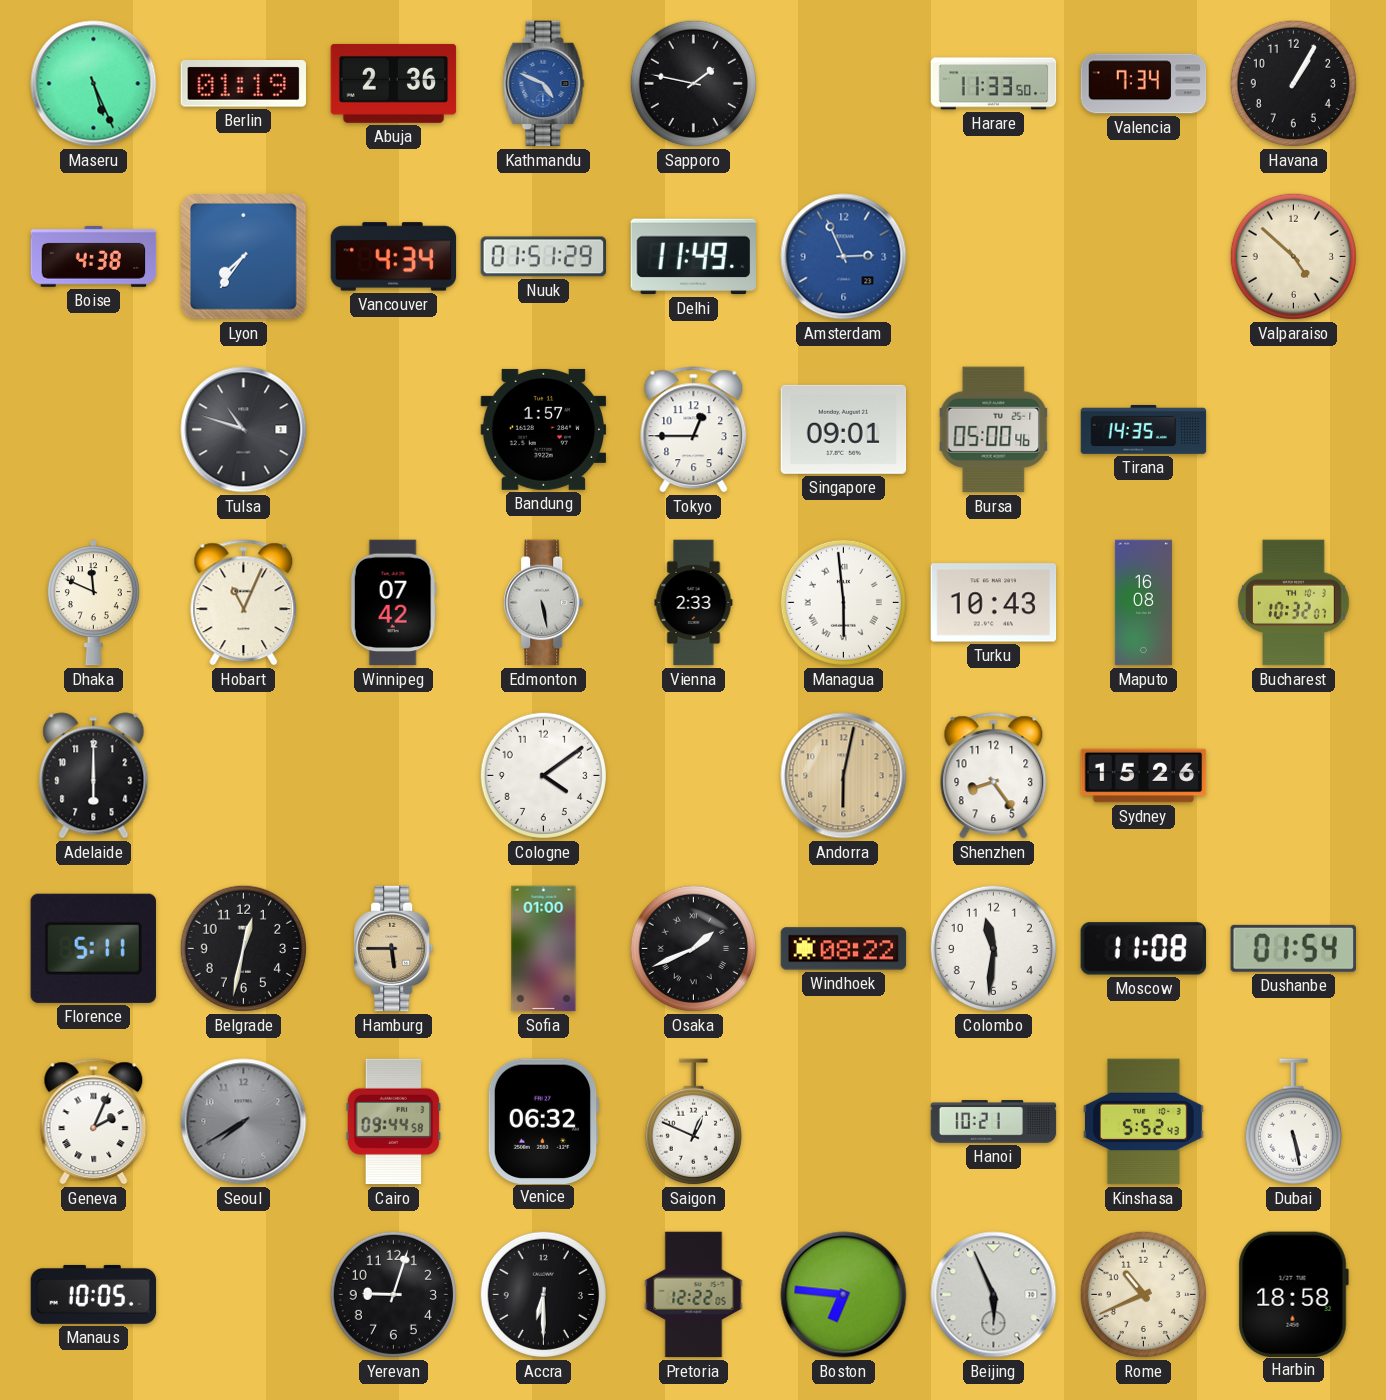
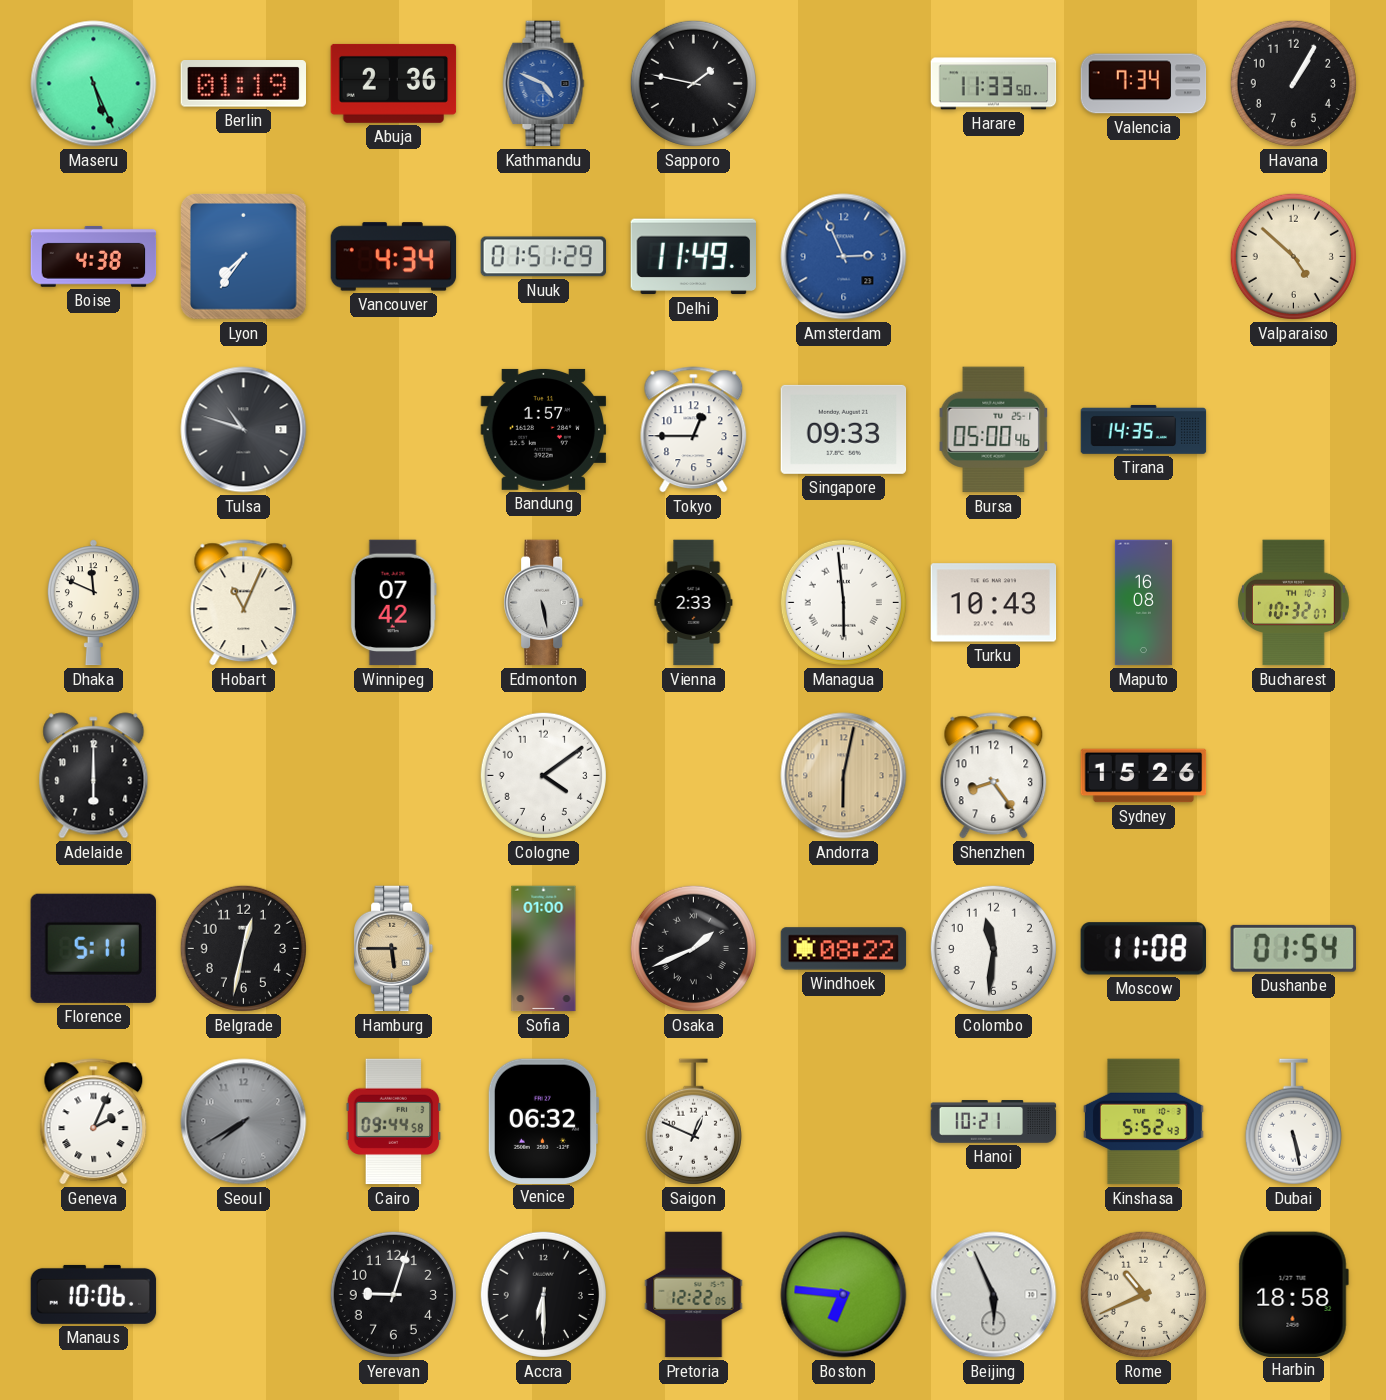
Singapore: 09:01 -> 09:33
Manaus: 10:05 -> 10:06
